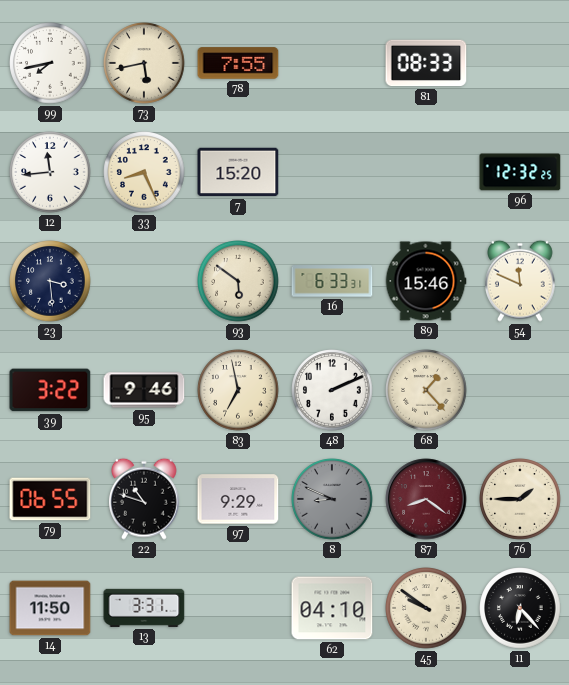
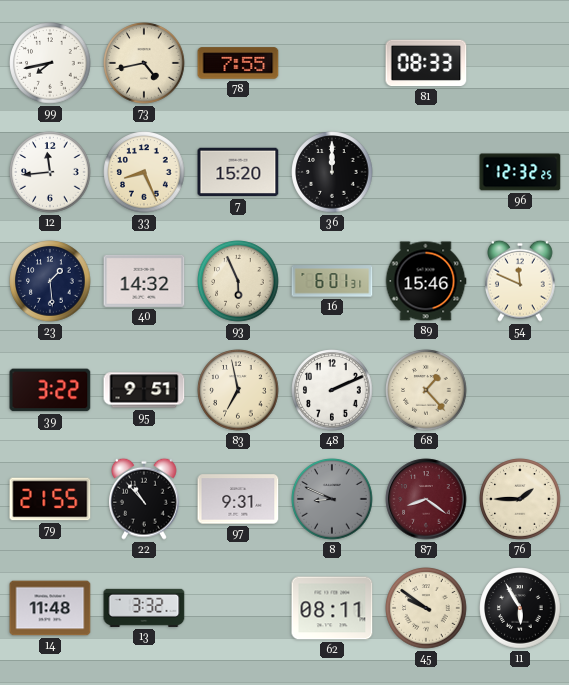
73: 5:43 -> 4:43
36: none -> 12:00
23: 3:29 -> 1:29
40: none -> 14:32
93: 5:51 -> 5:56
16: 6:33 -> 6:01
95: 9:46 -> 9:51
79: 06:55 -> 21:55
22: 10:48 -> 10:53
97: 9:29 -> 9:31
14: 11:50 -> 11:48
13: 3:31 -> 3:32
62: 04:10 -> 08:11
11: 6:23 -> 5:55
